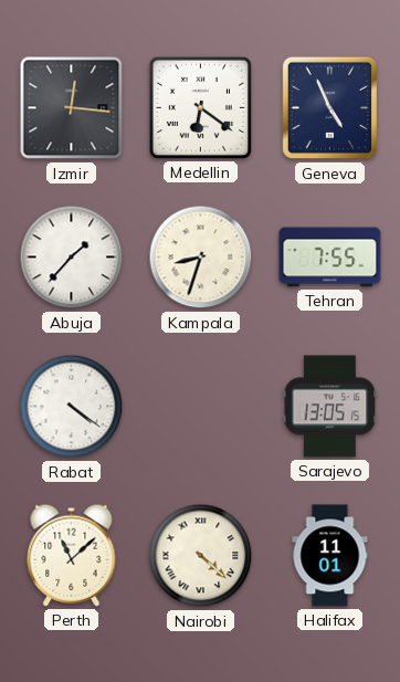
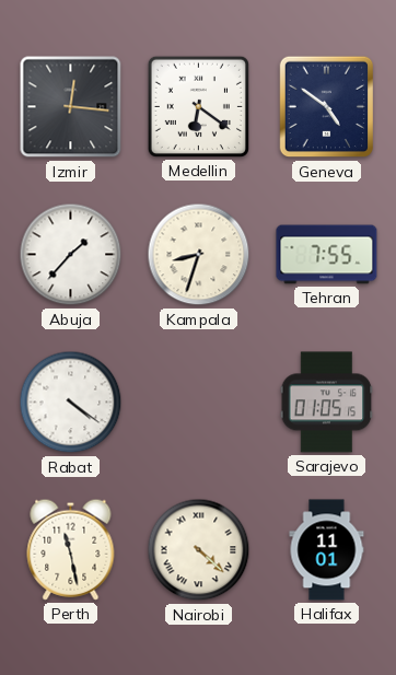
Geneva: 4:56 -> 4:51
Sarajevo: 13:05 -> 01:05
Perth: 11:08 -> 11:28
